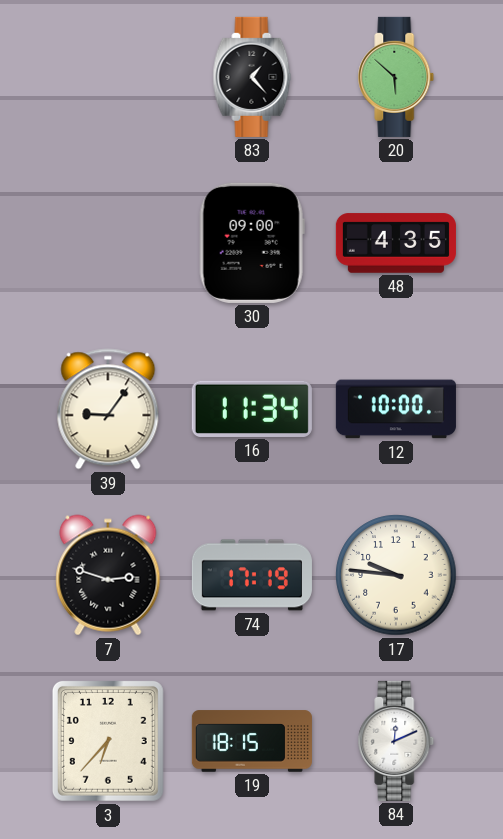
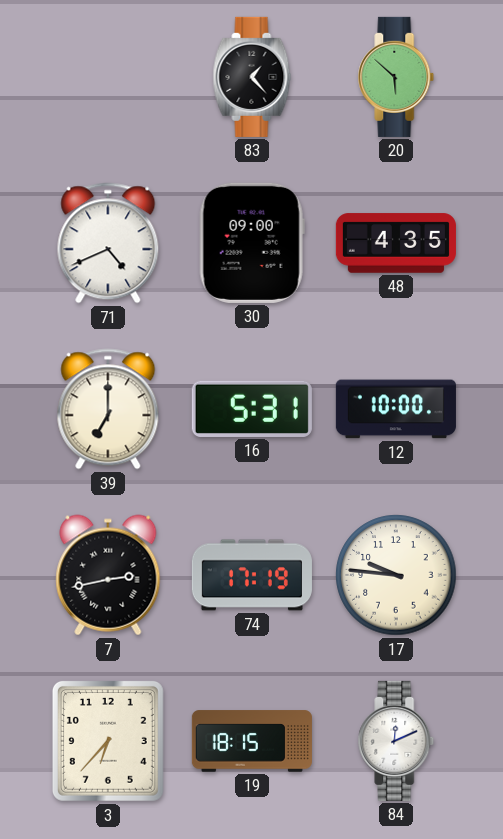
71: none -> 4:41
39: 9:06 -> 7:00
16: 11:34 -> 5:31
7: 2:48 -> 2:43
